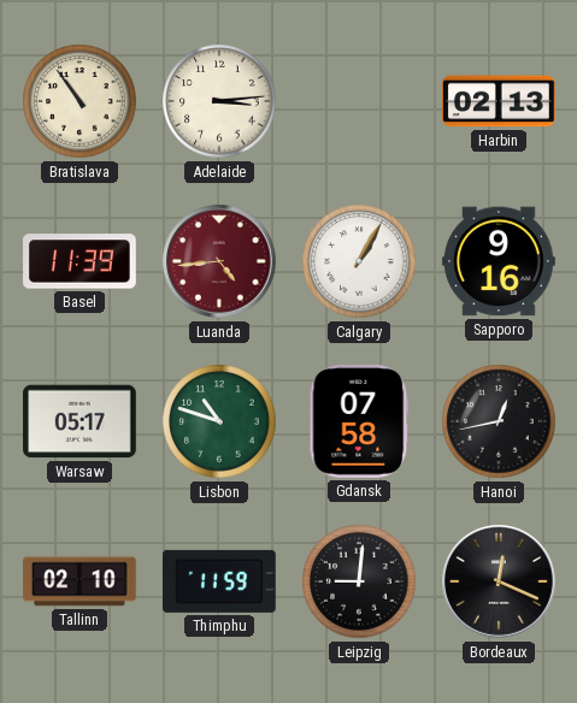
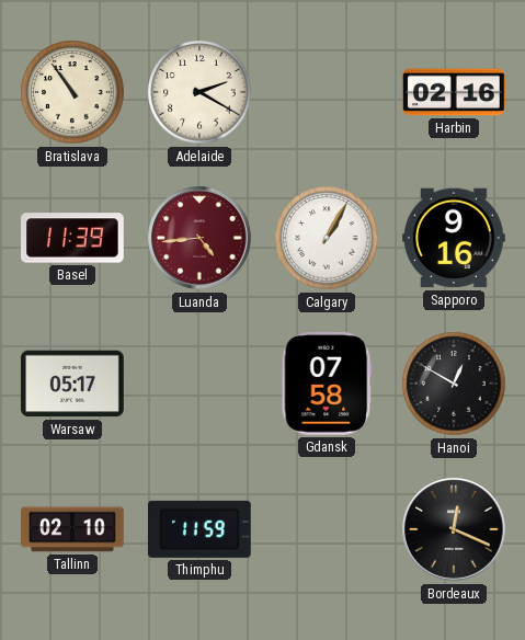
Adelaide: 3:14 -> 2:20
Harbin: 02:13 -> 02:16
Lisbon: 10:48 -> none
Hanoi: 12:43 -> 12:50
Leipzig: 9:01 -> none
